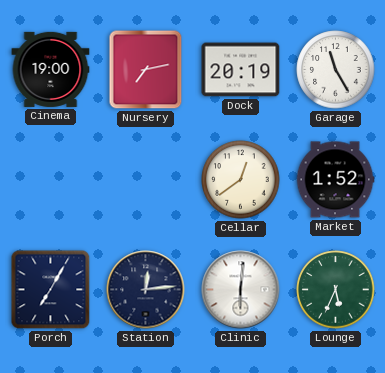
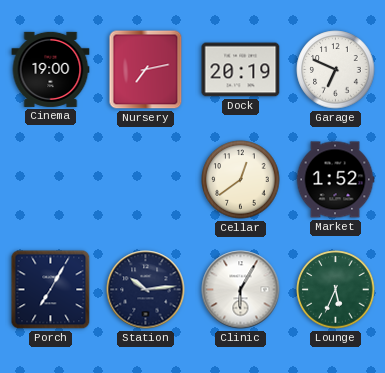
Garage: 11:25 -> 6:49
Station: 12:14 -> 10:14
Clinic: 6:01 -> 6:05
